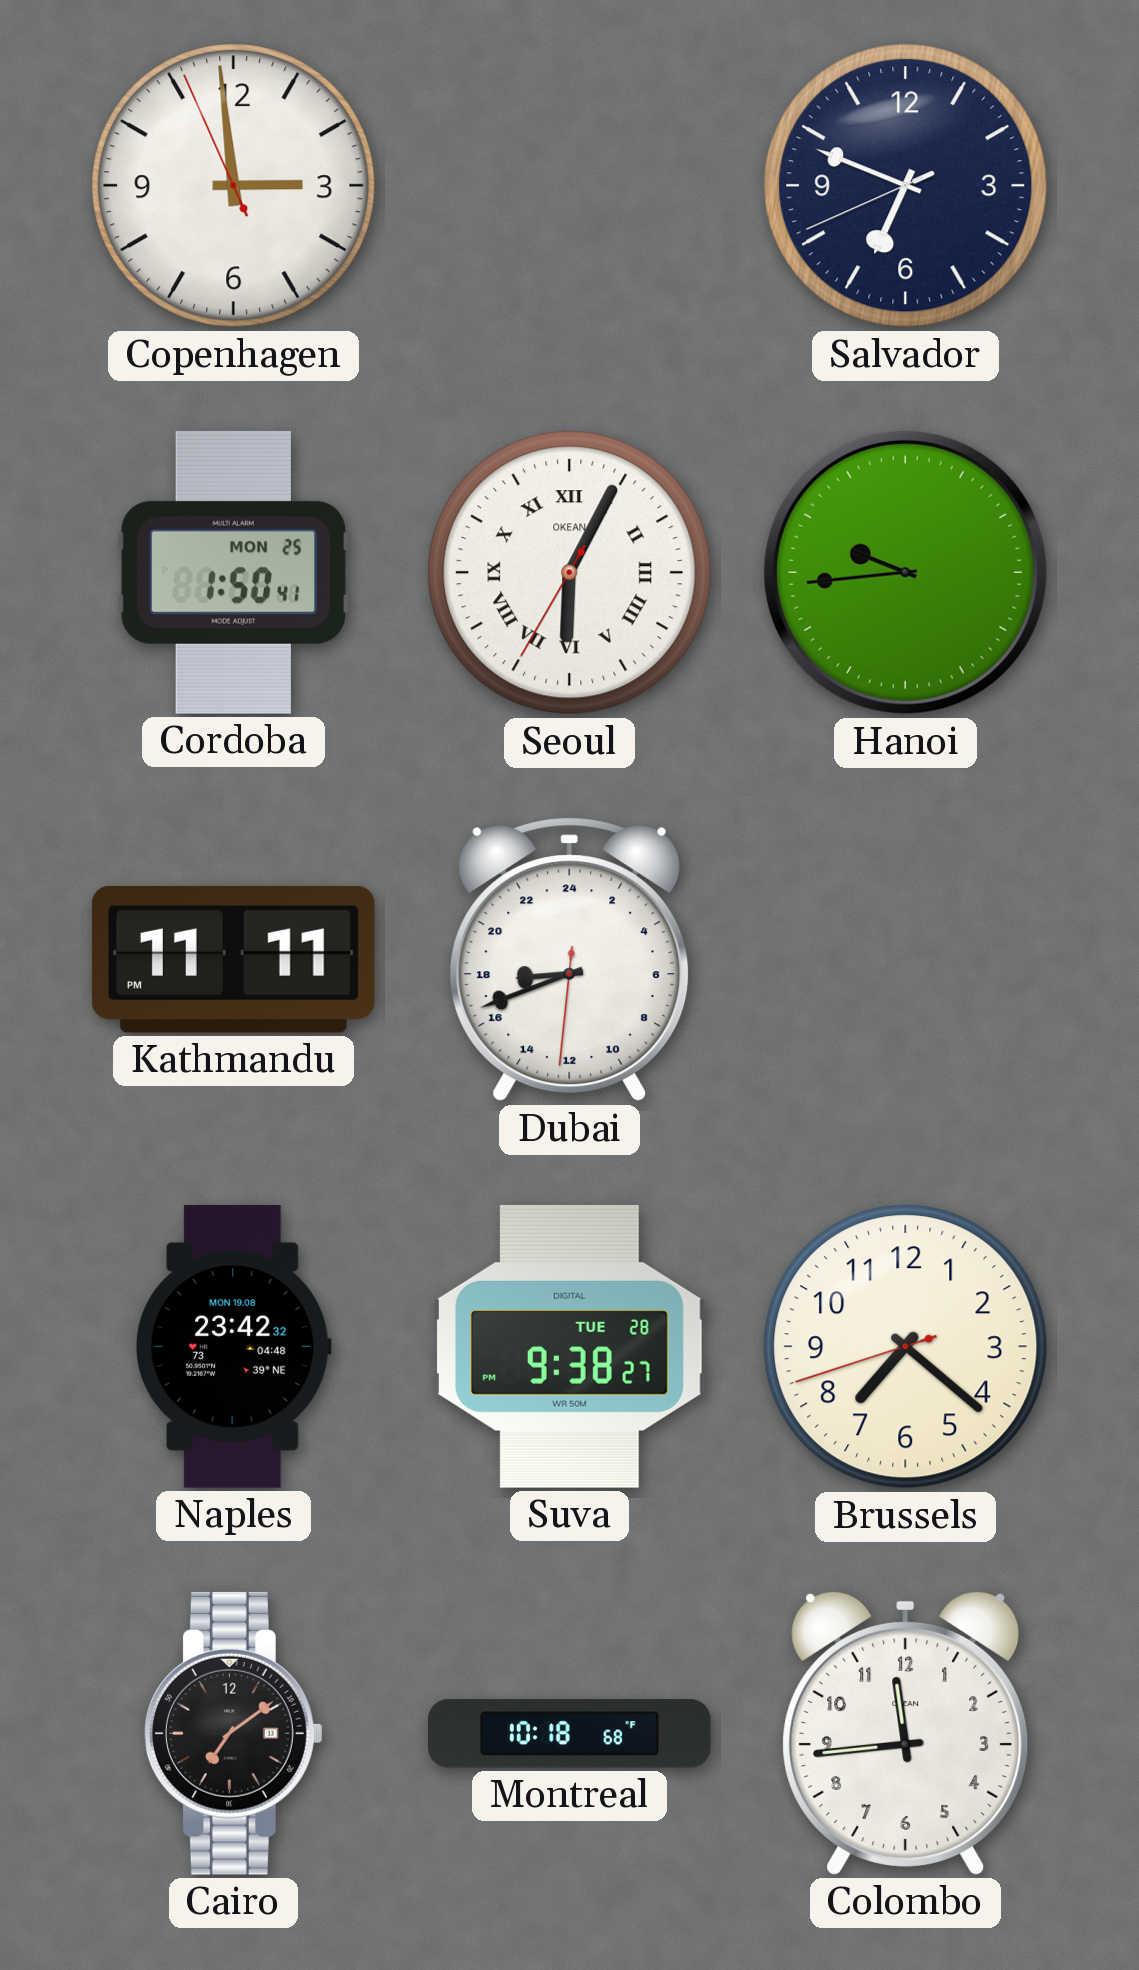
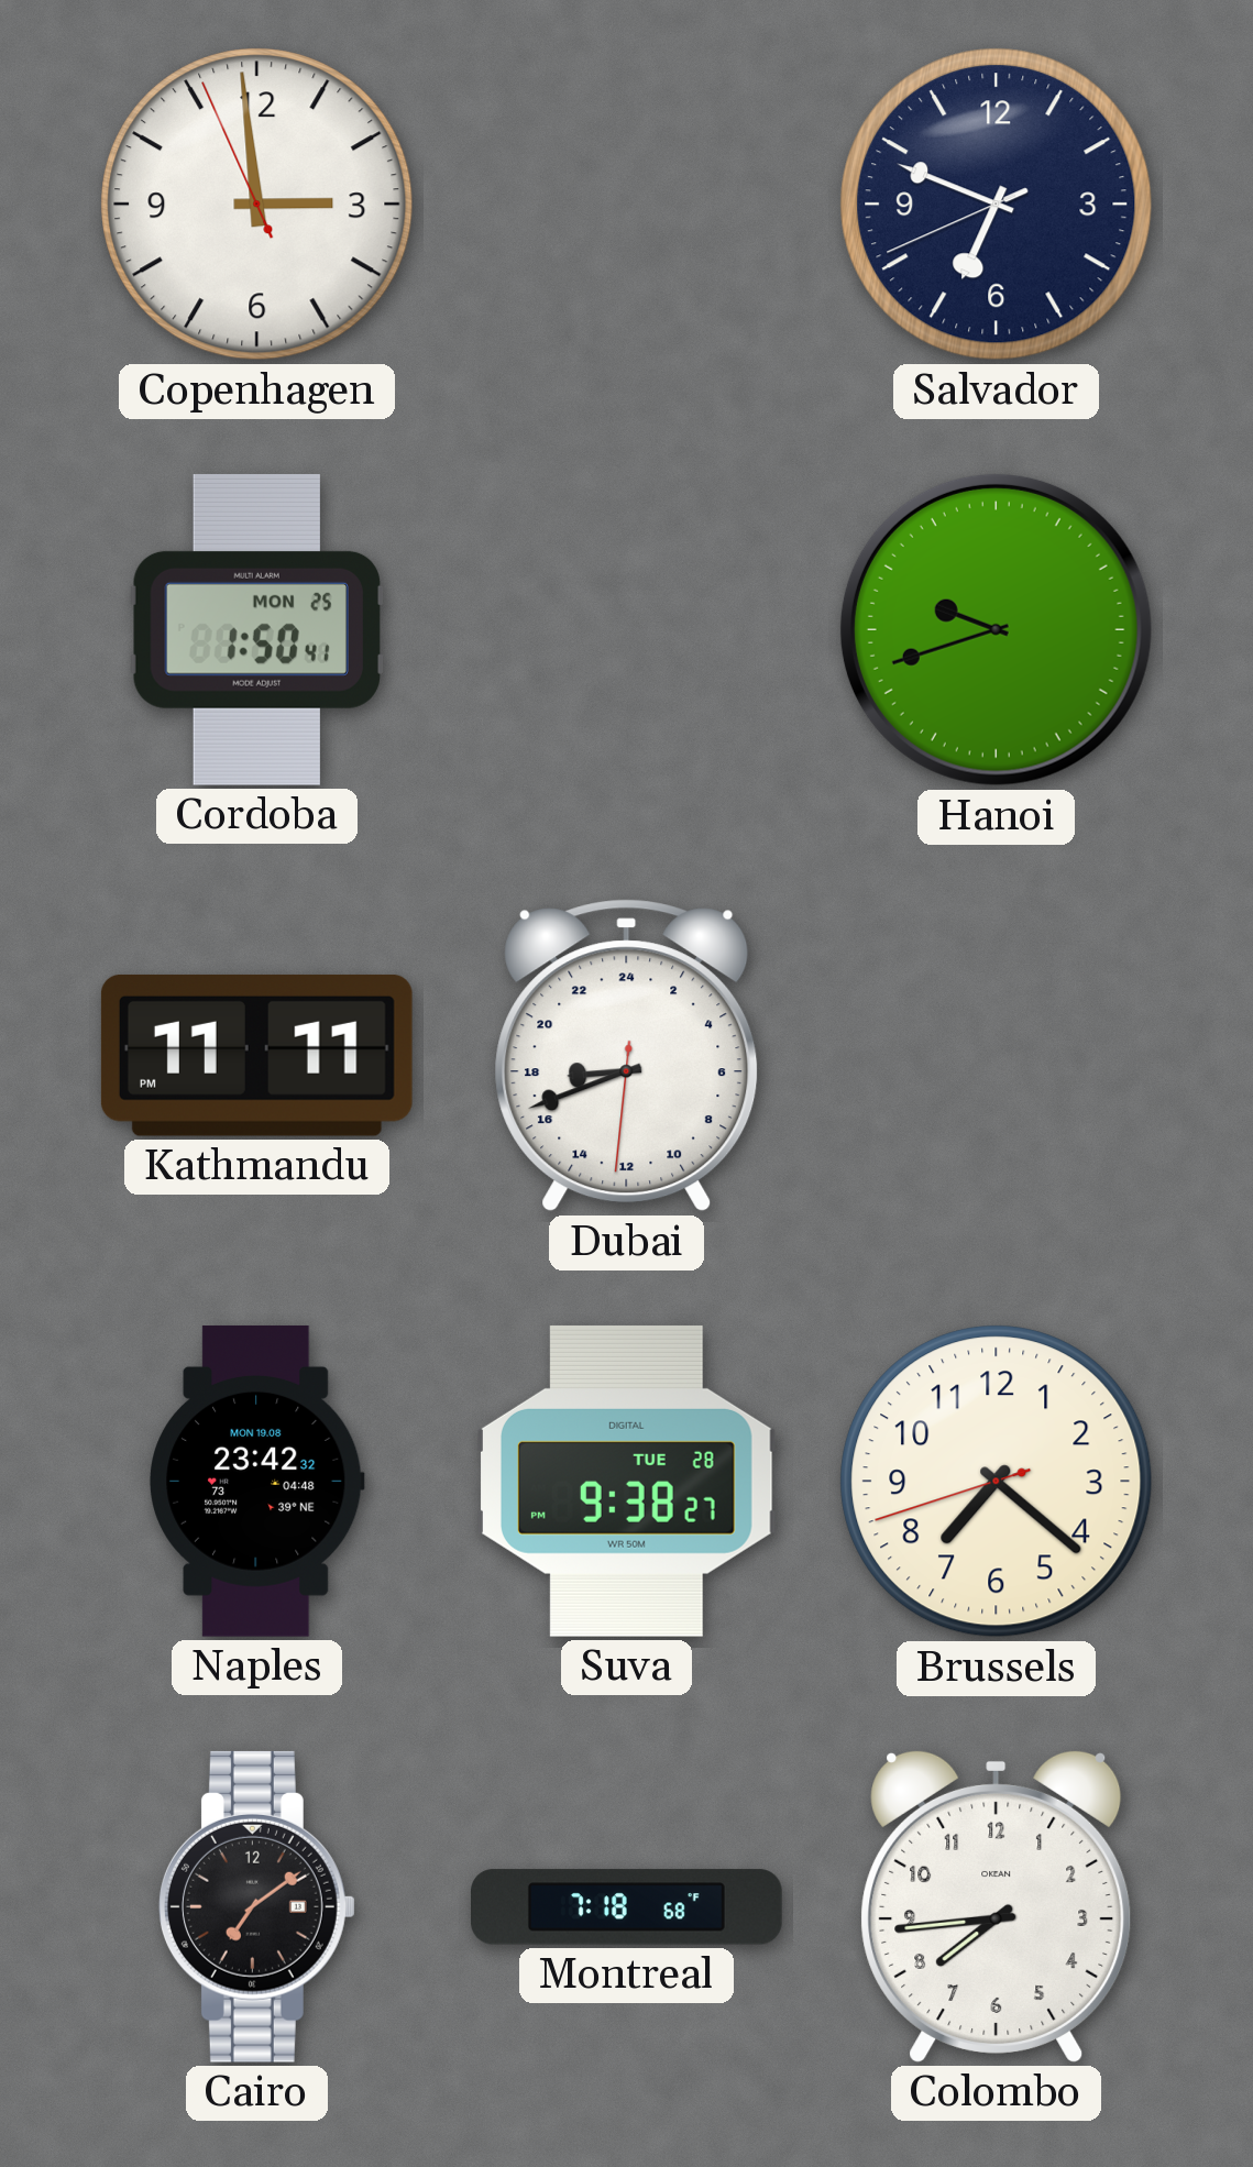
Seoul: 6:04 -> none
Hanoi: 9:44 -> 9:42
Montreal: 10:18 -> 7:18
Colombo: 11:44 -> 7:44
